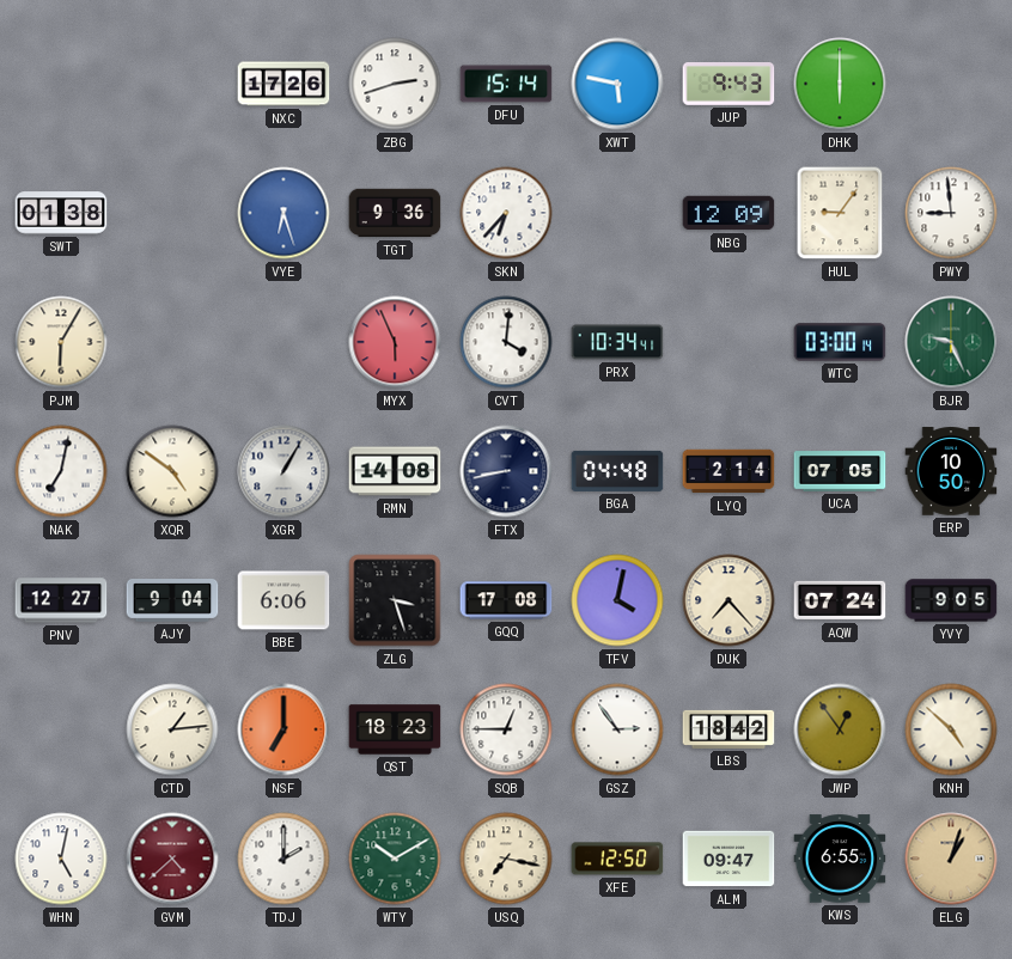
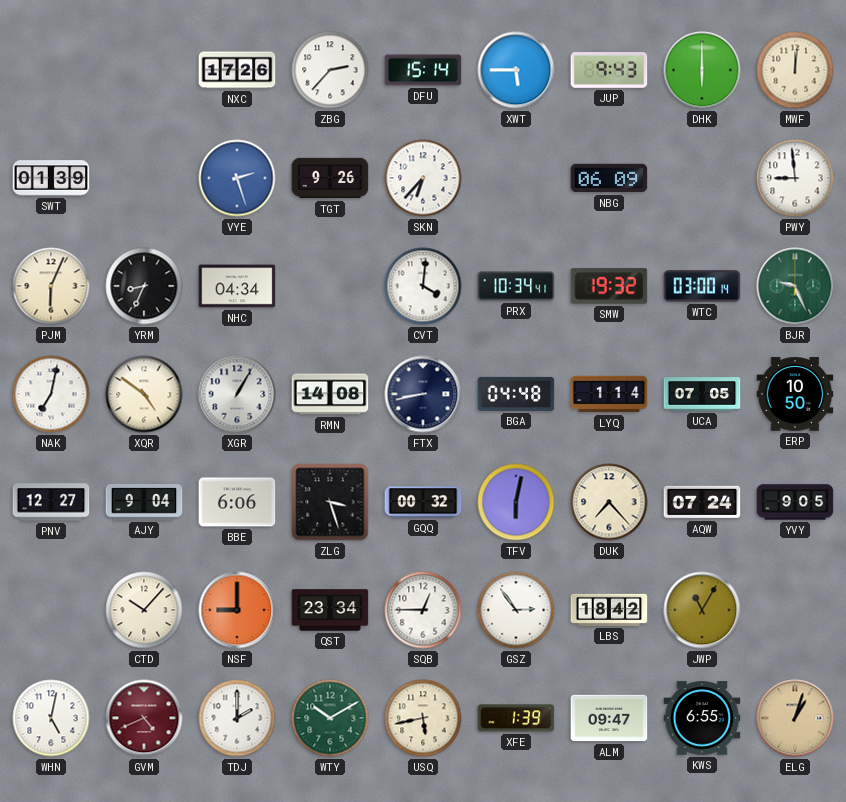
ZBG: 2:42 -> 2:37
XWT: 5:47 -> 5:45
MWF: none -> 12:01
SWT: 01:38 -> 01:39
VYE: 6:27 -> 2:27
TGT: 9:36 -> 9:26
NBG: 12:09 -> 06:09
HUL: 9:06 -> none
PJM: 6:05 -> 6:04
YRM: none -> 8:34
NHC: none -> 04:34
MYX: 5:56 -> none
SMW: none -> 19:32
LYQ: 2:14 -> 1:14
GQQ: 17:08 -> 00:32
TFV: 4:02 -> 6:02
CTD: 1:14 -> 10:07
NSF: 7:00 -> 9:00
QST: 18:23 -> 23:34
JWP: 12:54 -> 11:05
KNH: 4:52 -> none
GVM: 4:38 -> 4:41
USQ: 7:17 -> 5:43
XFE: 12:50 -> 1:39
